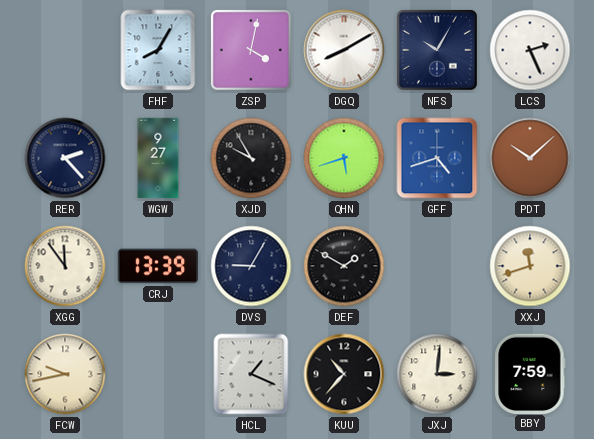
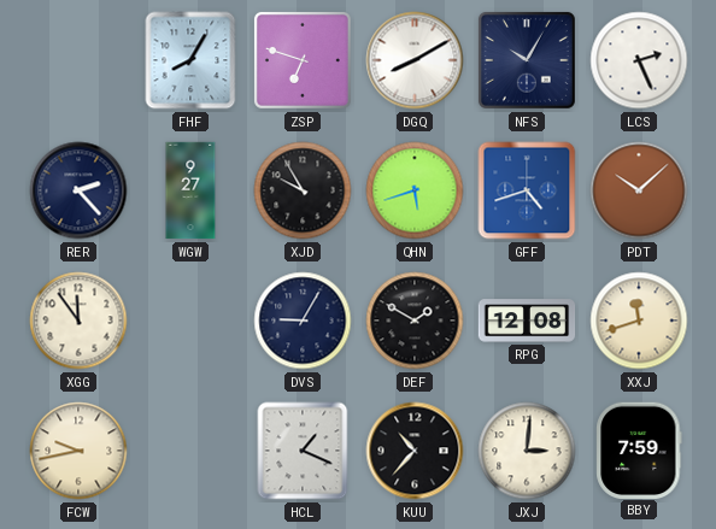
ZSP: 4:02 -> 6:48
CRJ: 13:39 -> none
RPG: none -> 12:08
